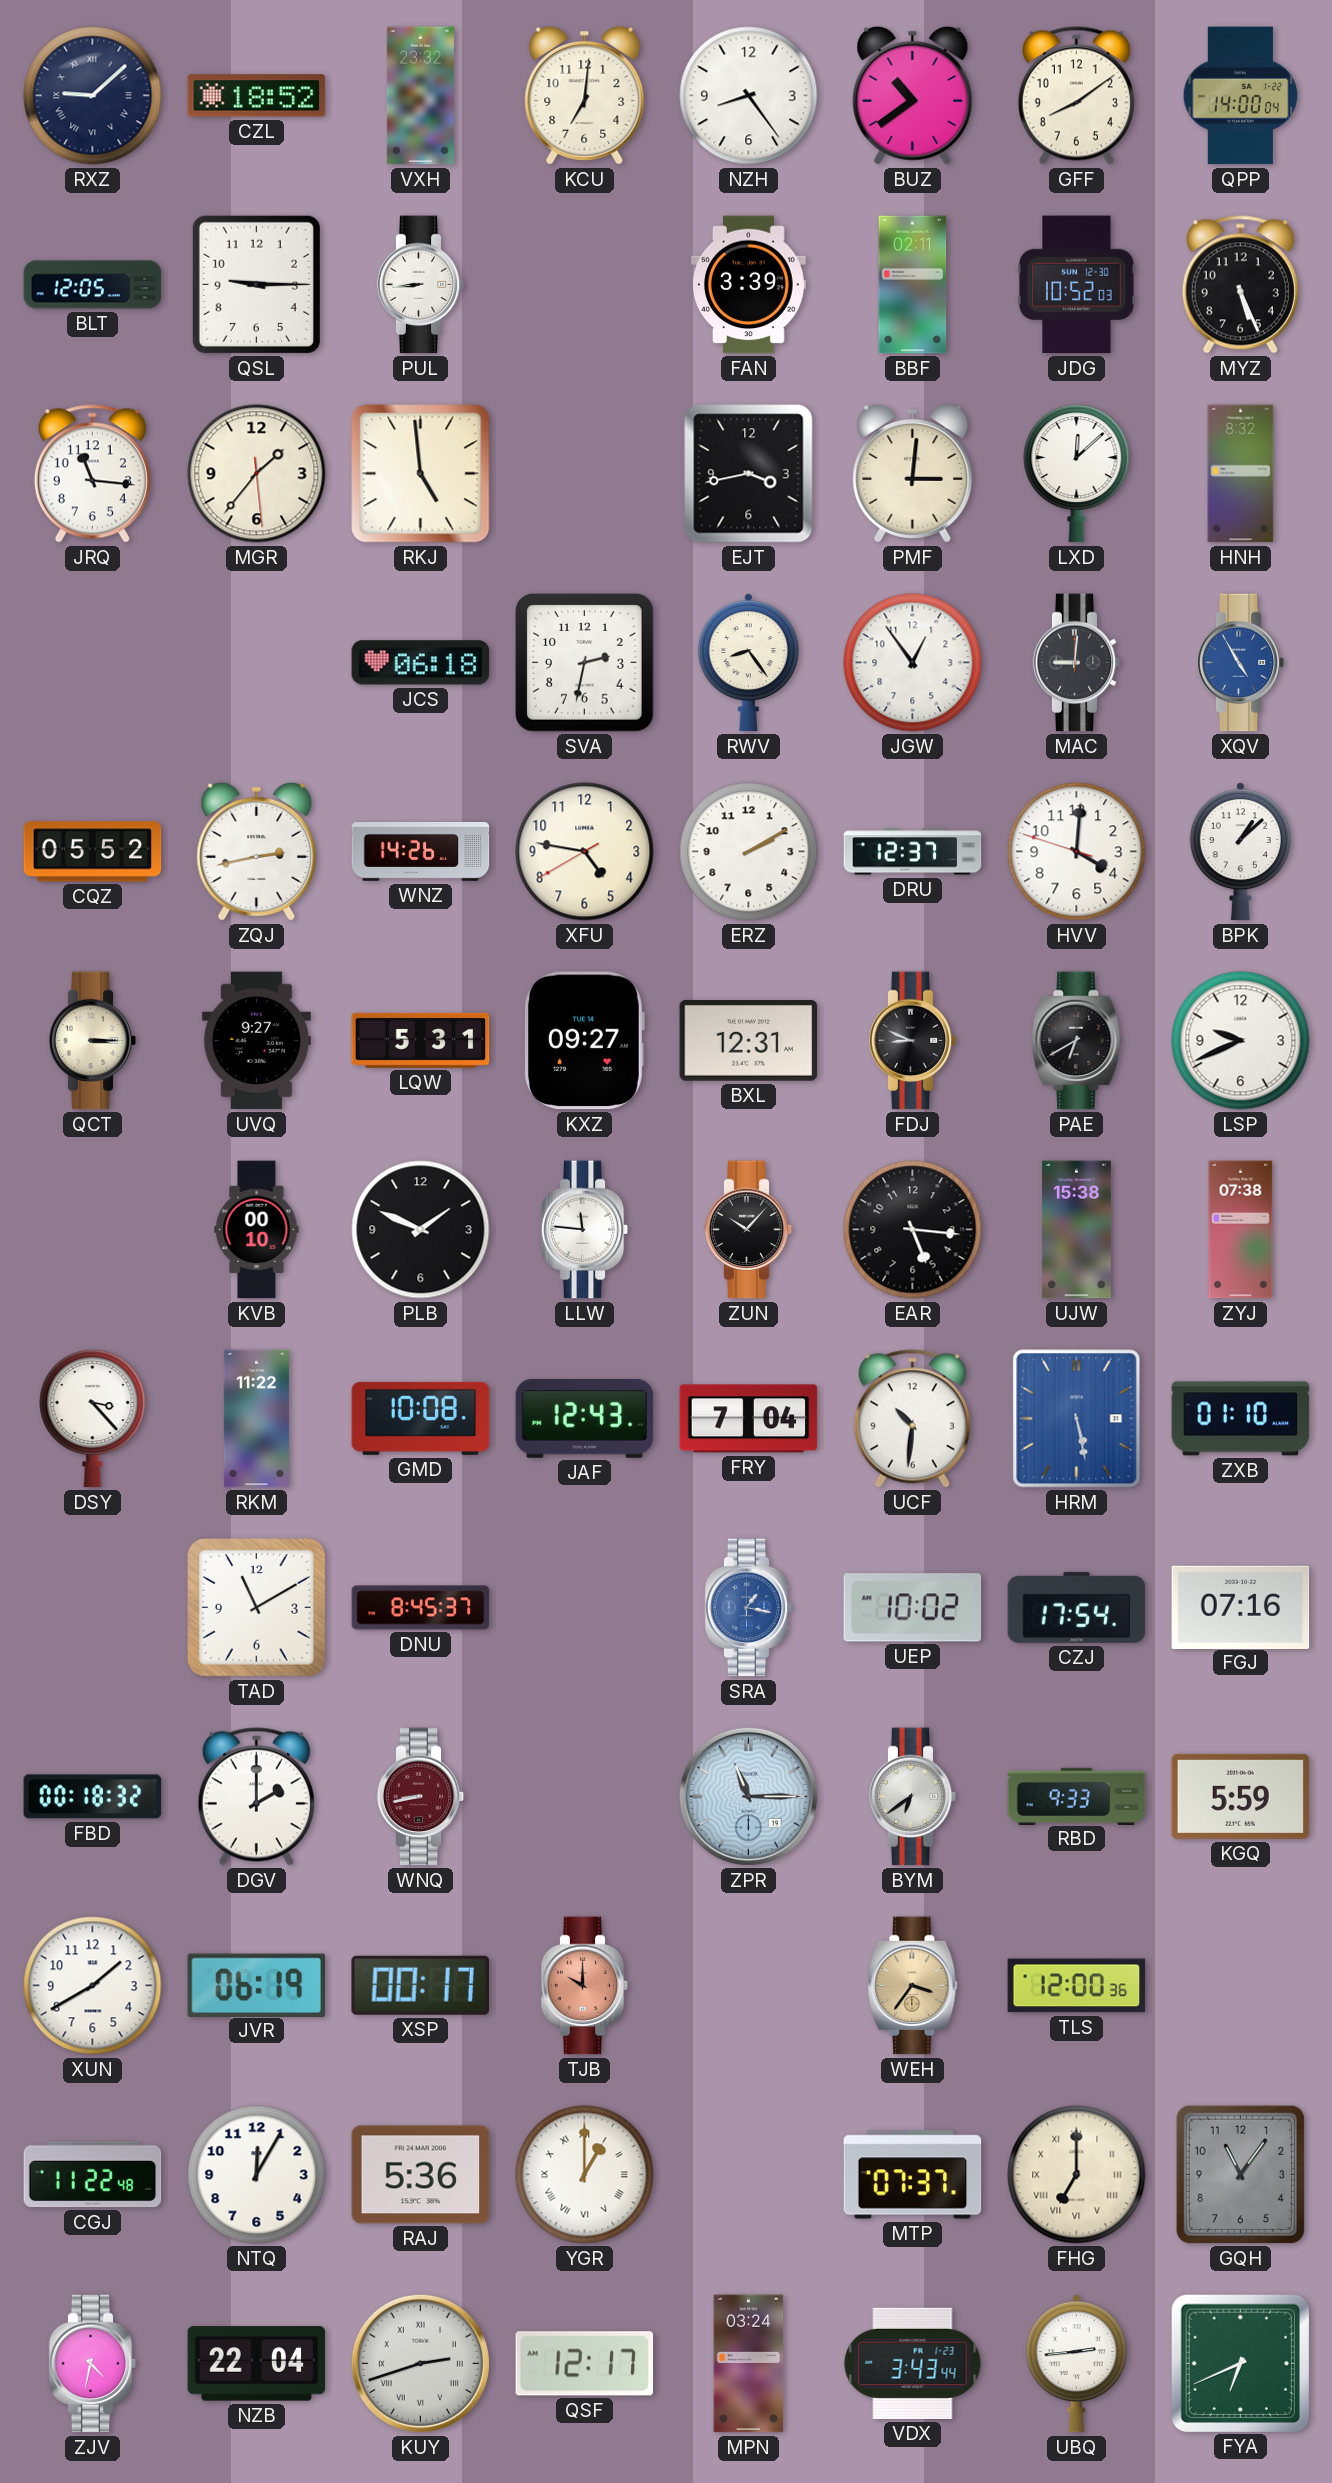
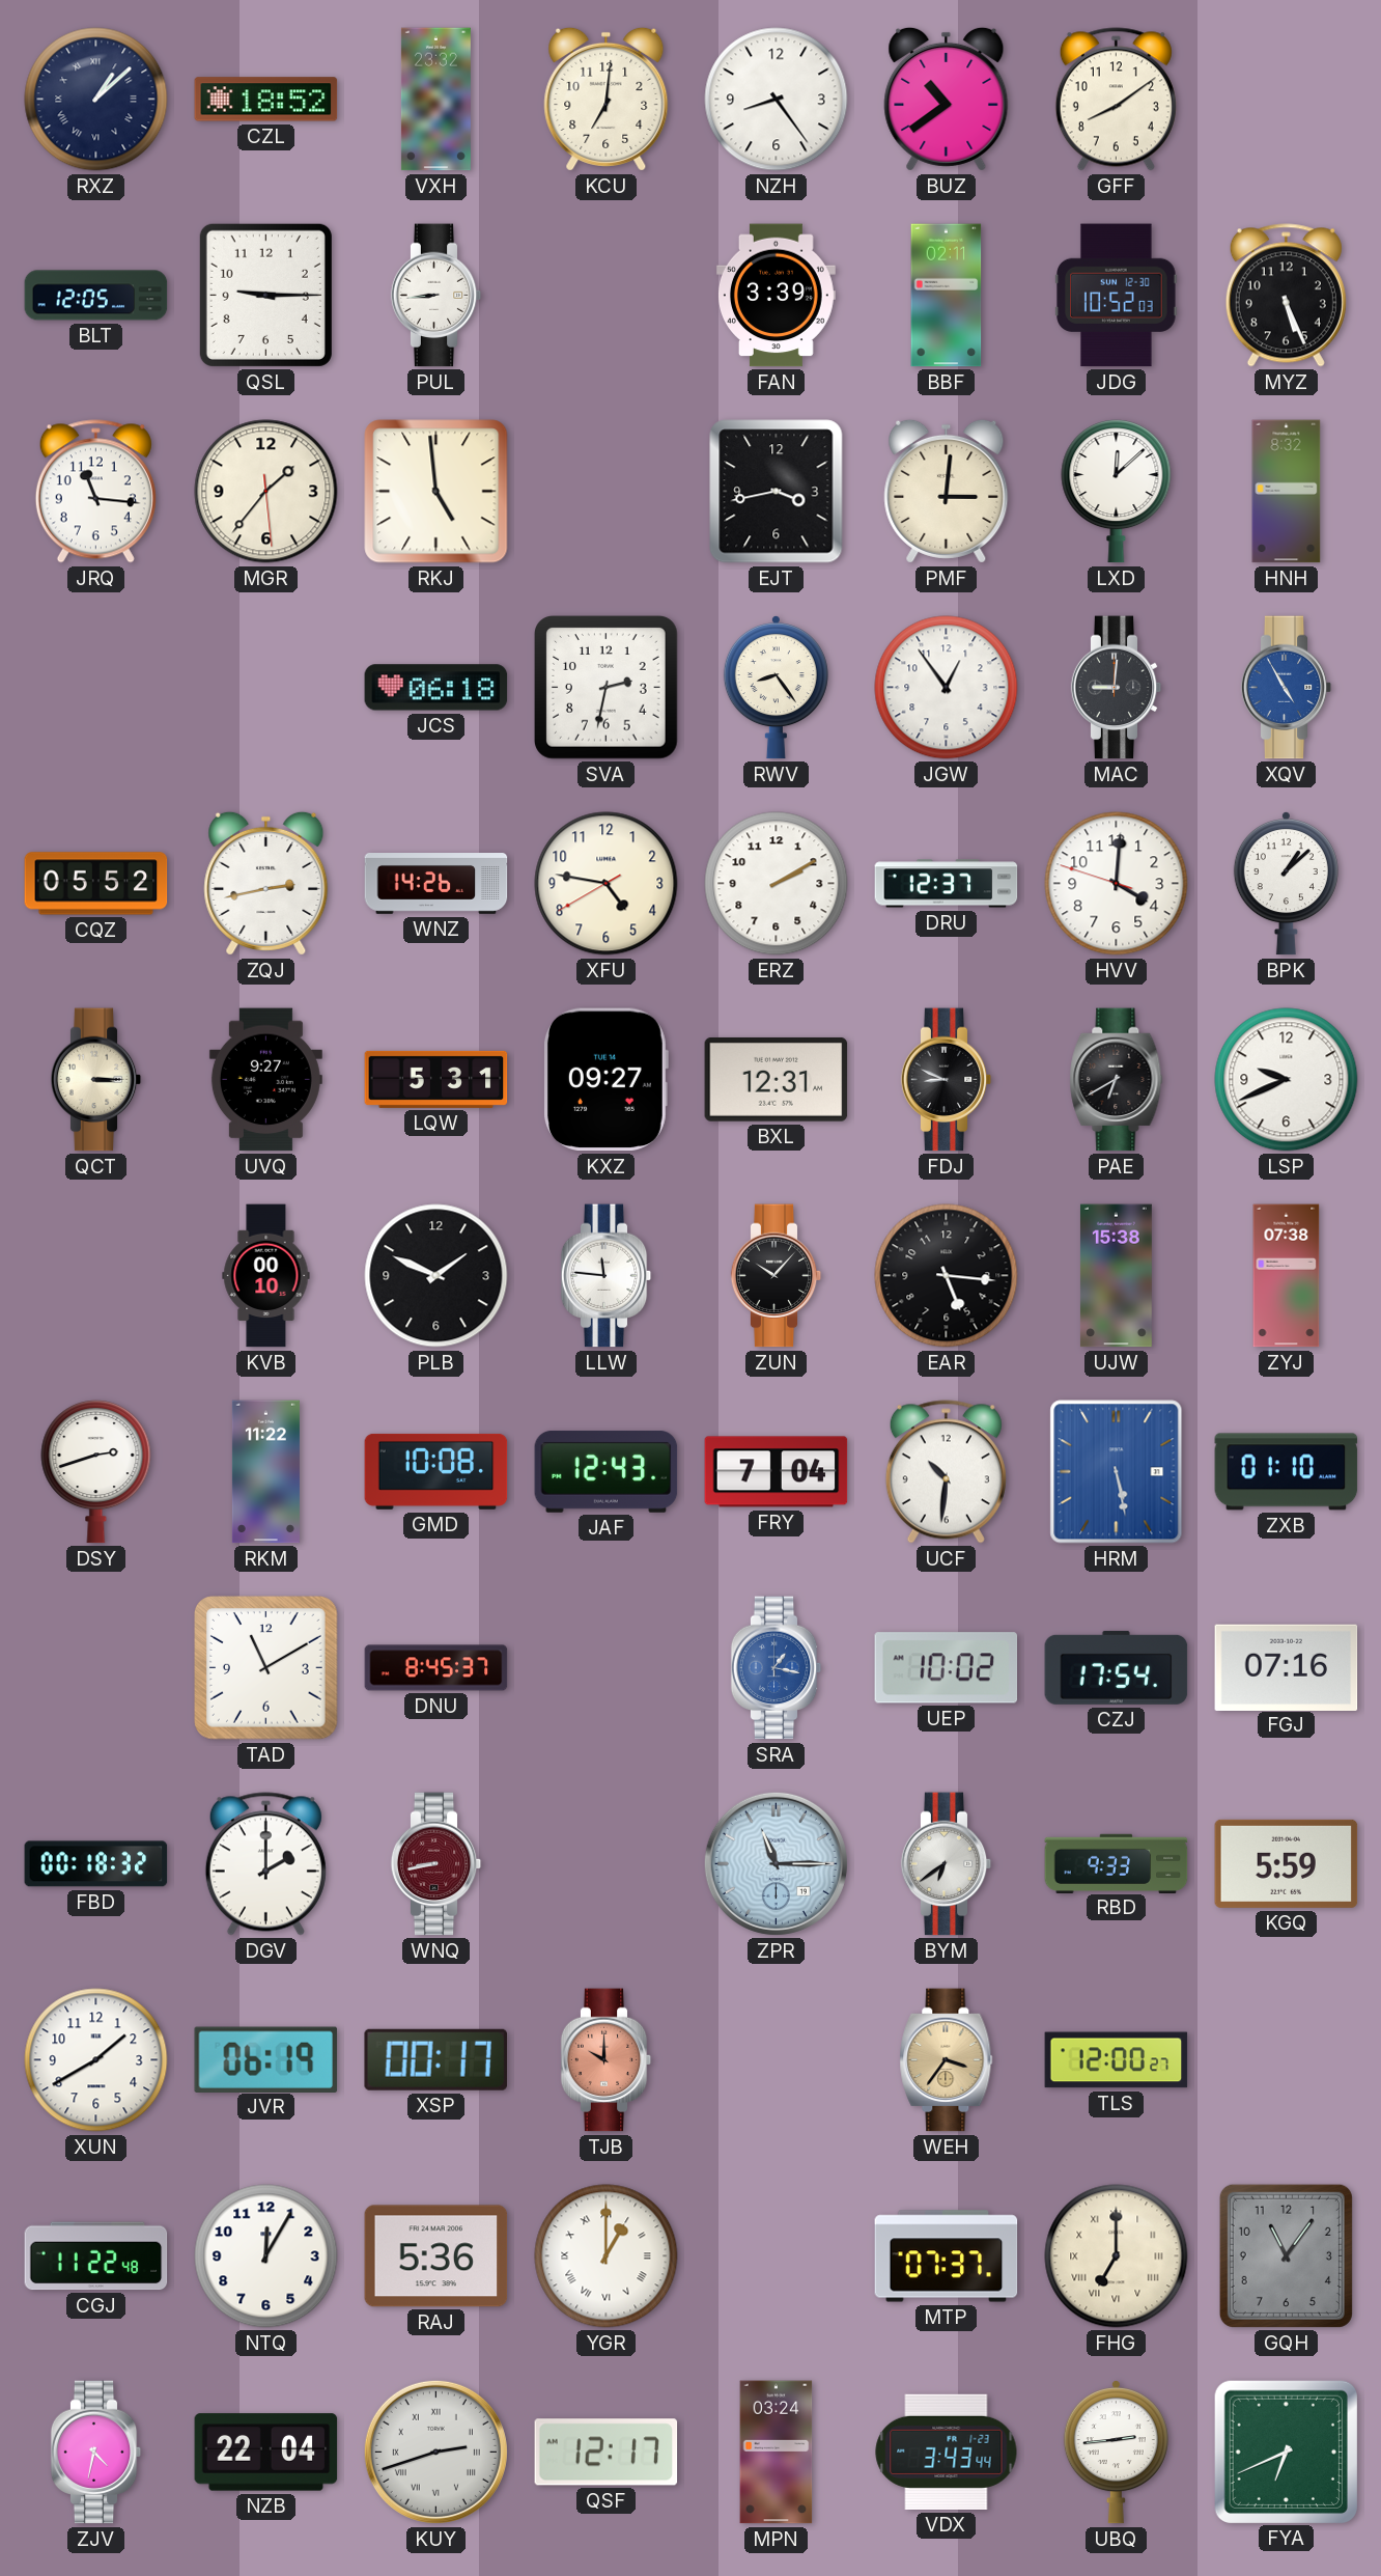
RXZ: 9:08 -> 1:08
QPP: 14:00 -> none
DSY: 3:23 -> 2:42
TLS: 12:00:36 -> 12:00:27
